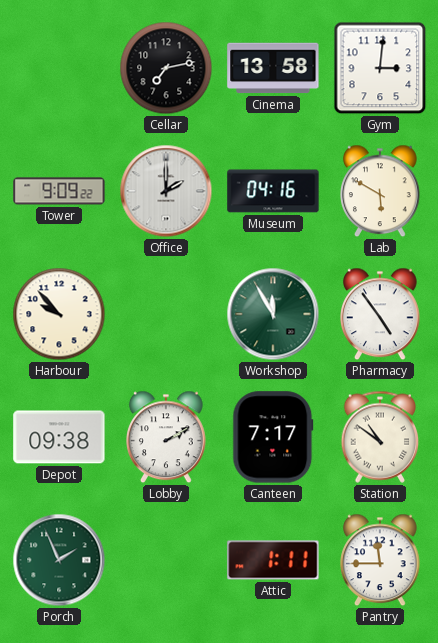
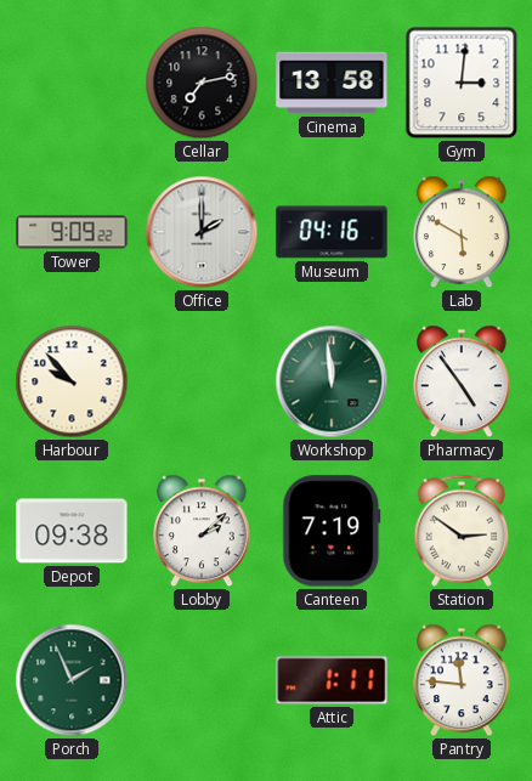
Workshop: 11:55 -> 11:59
Lobby: 2:10 -> 2:08
Canteen: 7:17 -> 7:19
Station: 10:51 -> 2:51
Pantry: 11:45 -> 11:46
